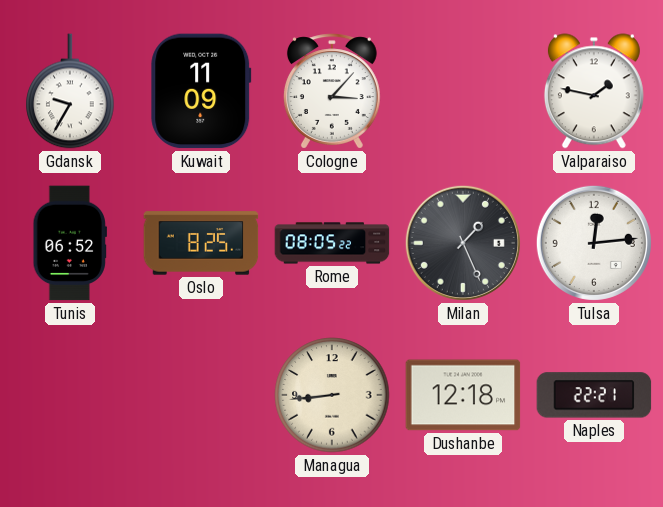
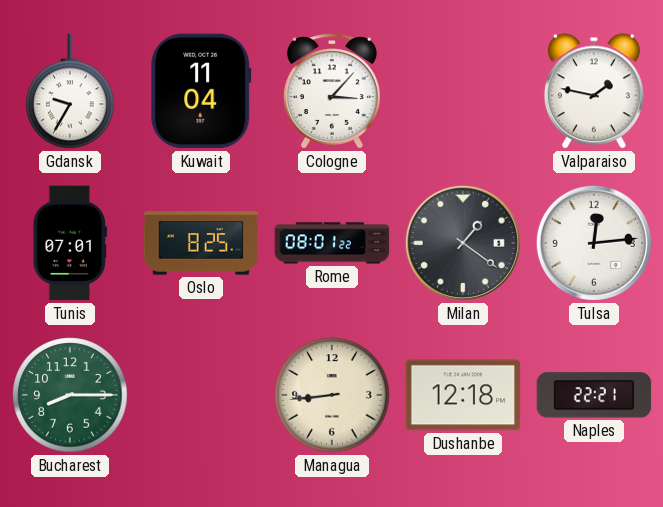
Kuwait: 11:09 -> 11:04
Tunis: 06:52 -> 07:01
Rome: 08:05 -> 08:01
Milan: 1:26 -> 1:21
Bucharest: none -> 8:15
